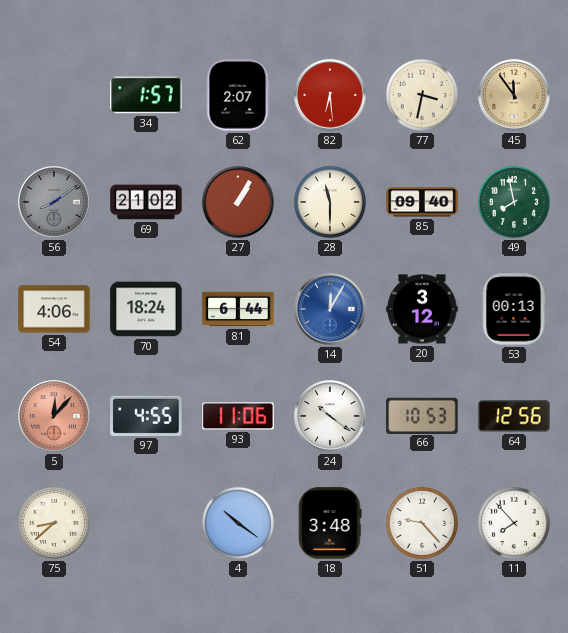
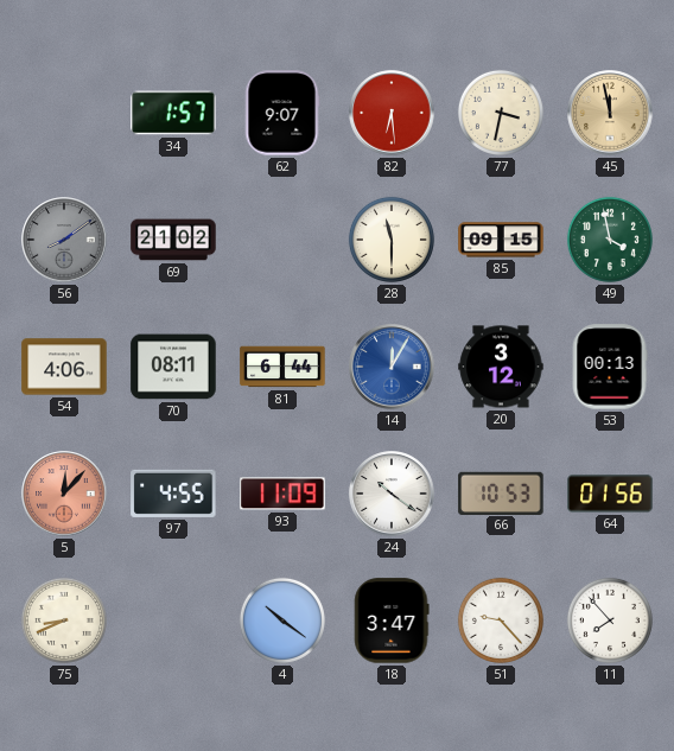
62: 2:07 -> 9:07
45: 11:54 -> 11:58
27: 1:05 -> none
85: 09:40 -> 09:15
49: 7:58 -> 3:58
70: 18:24 -> 08:11
93: 11:06 -> 11:09
64: 12:56 -> 01:56
75: 8:38 -> 8:41
18: 3:48 -> 3:47
